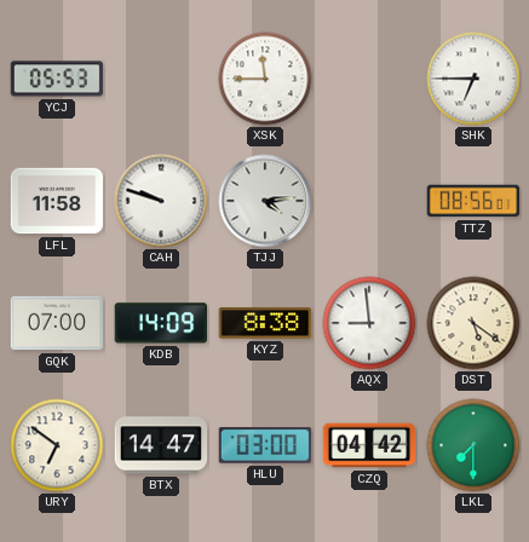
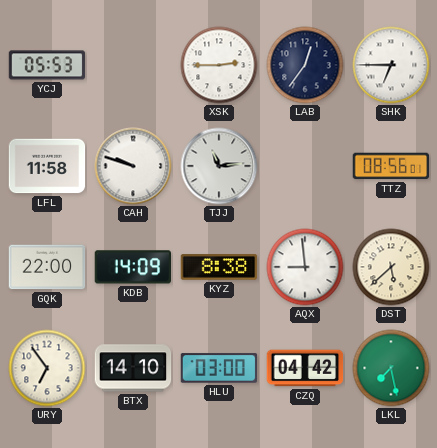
XSK: 11:45 -> 2:45
LAB: none -> 12:36
TJJ: 4:14 -> 11:14
GQK: 07:00 -> 22:00
DST: 5:21 -> 5:38
URY: 6:51 -> 6:54
BTX: 14:47 -> 14:10
LKL: 7:30 -> 7:28
